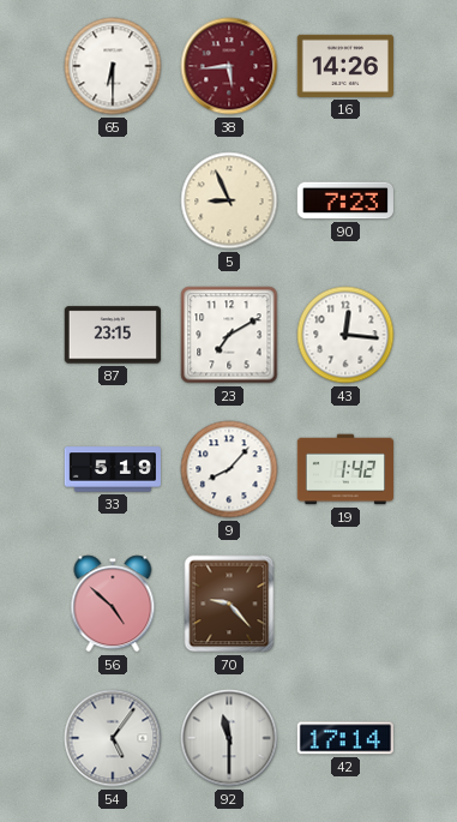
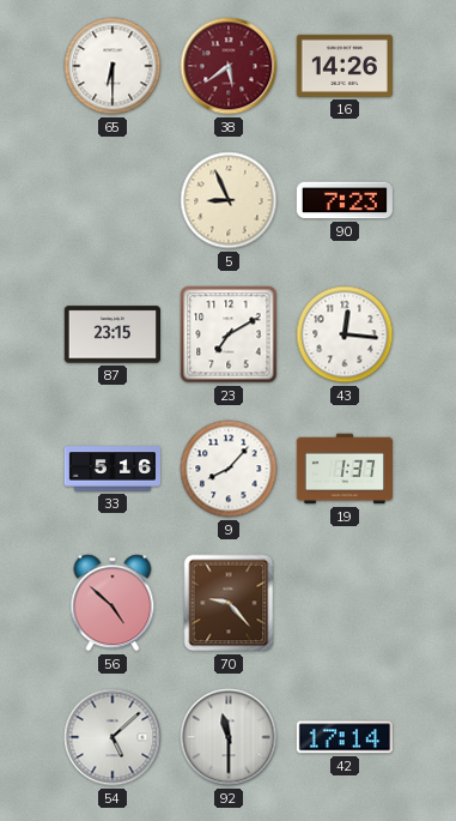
38: 5:44 -> 5:39
33: 5:19 -> 5:16
19: 1:42 -> 1:37
54: 5:06 -> 5:08
